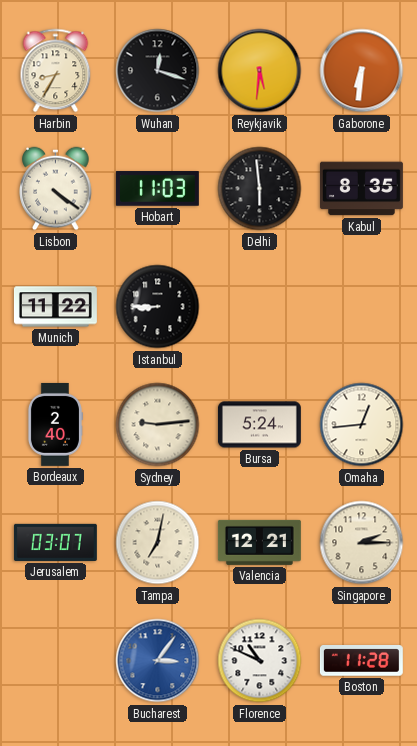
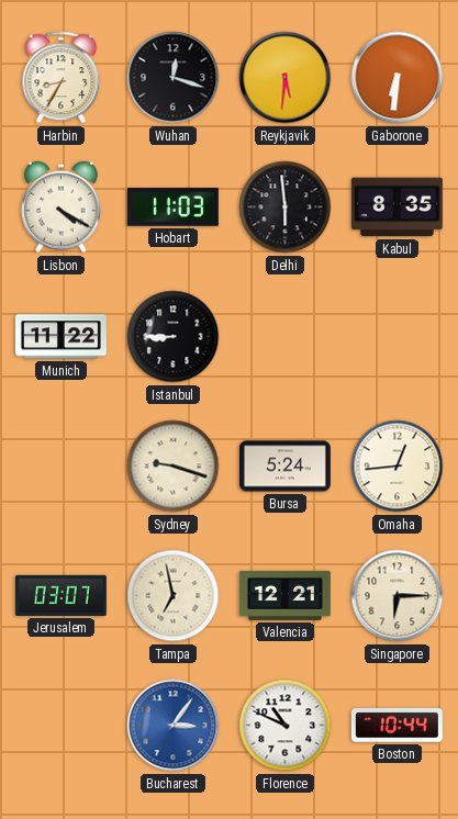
Lisbon: 4:21 -> 4:20
Bordeaux: 2:40 -> none
Sydney: 9:14 -> 9:18
Tampa: 7:02 -> 6:58
Singapore: 2:15 -> 6:15
Boston: 11:28 -> 10:44
